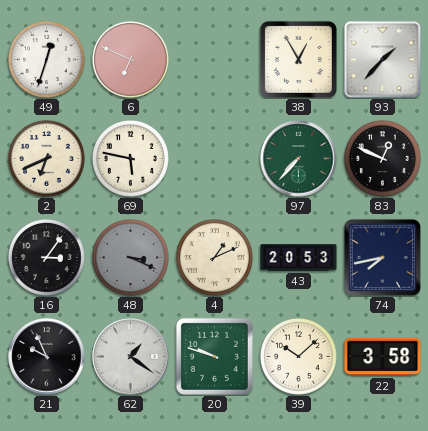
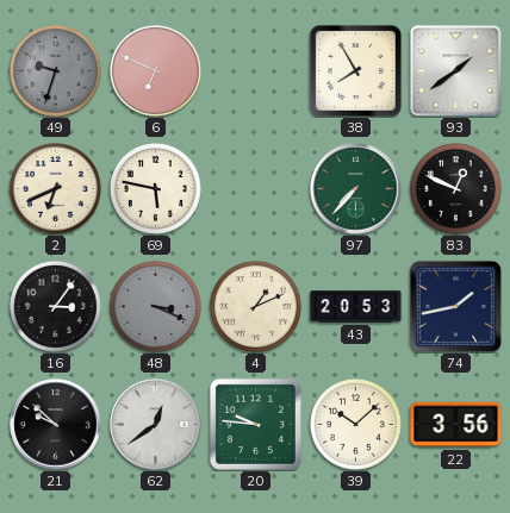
49: 12:33 -> 9:33
49 dial: white -> grey
38: 12:55 -> 7:55
93: 1:37 -> 1:39
74: 7:43 -> 1:43
21: 9:56 -> 9:52
62: 1:21 -> 12:39
20: 9:48 -> 9:46
22: 3:58 -> 3:56
